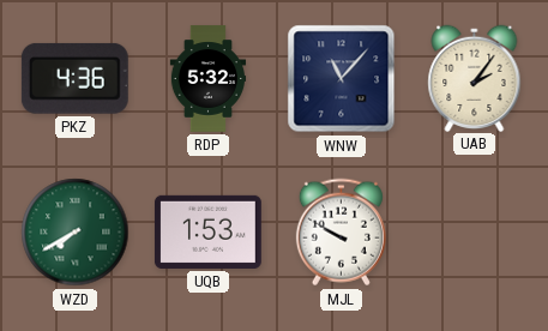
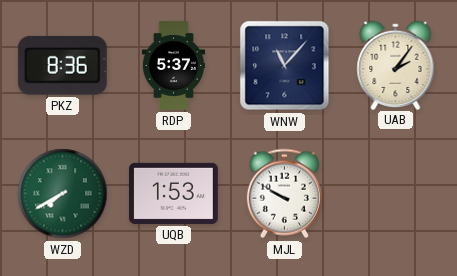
PKZ: 4:36 -> 8:36
RDP: 5:32 -> 5:37
